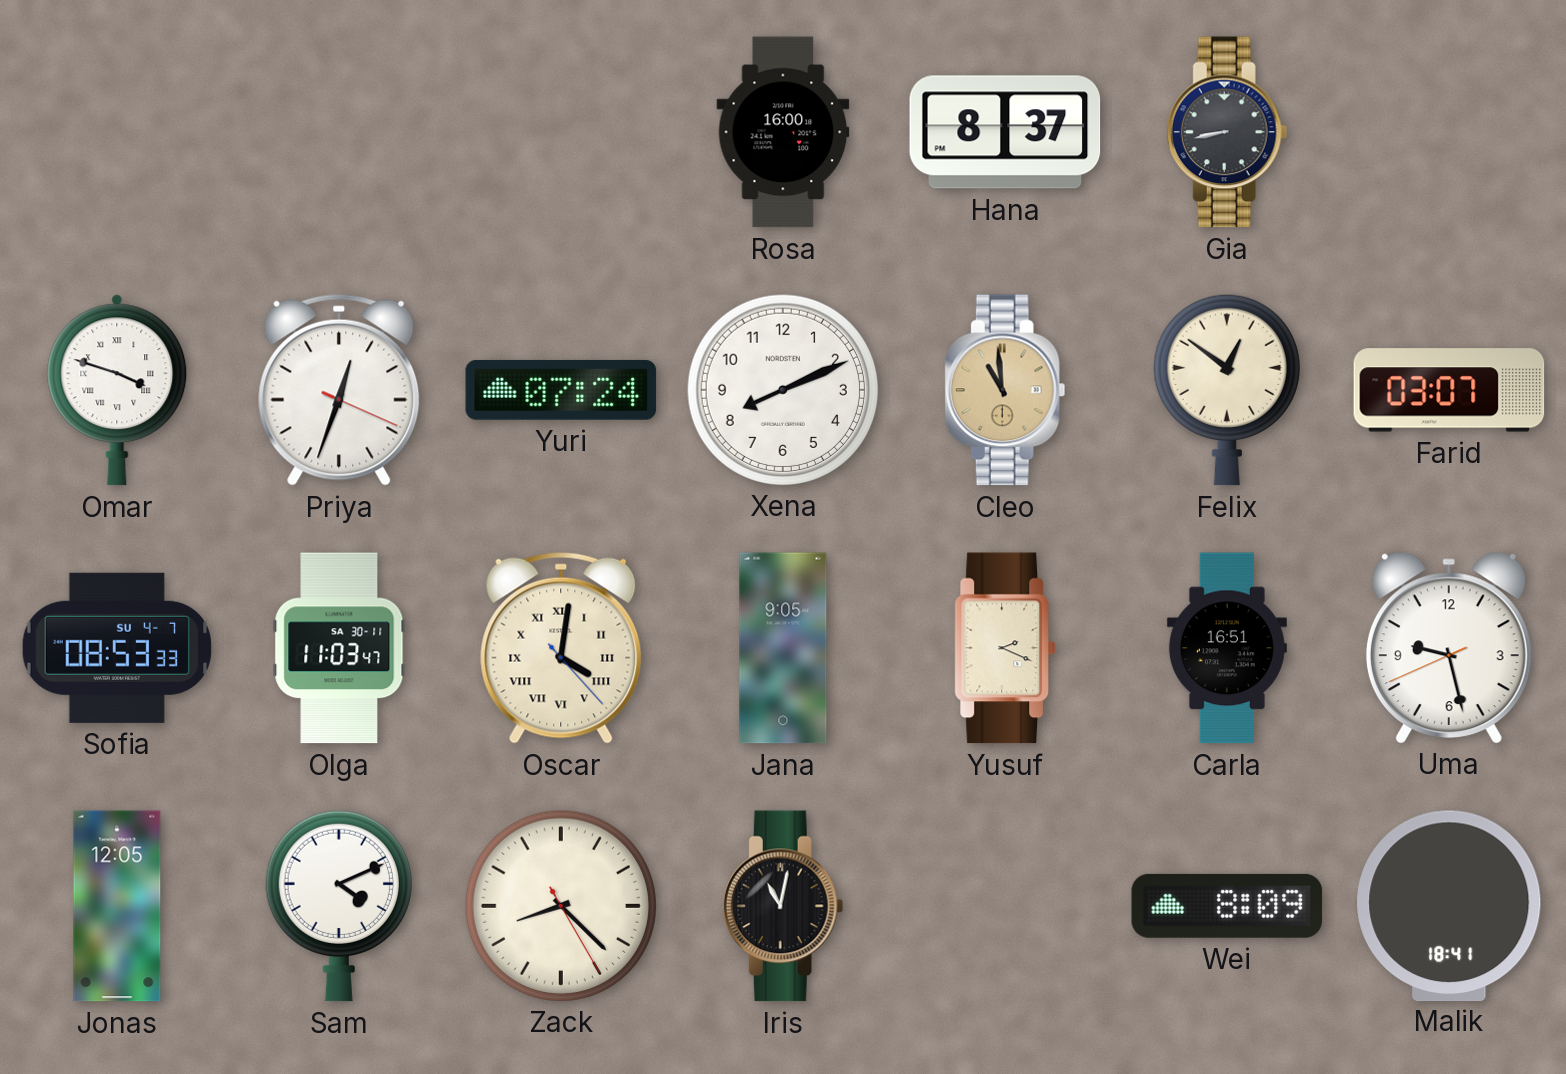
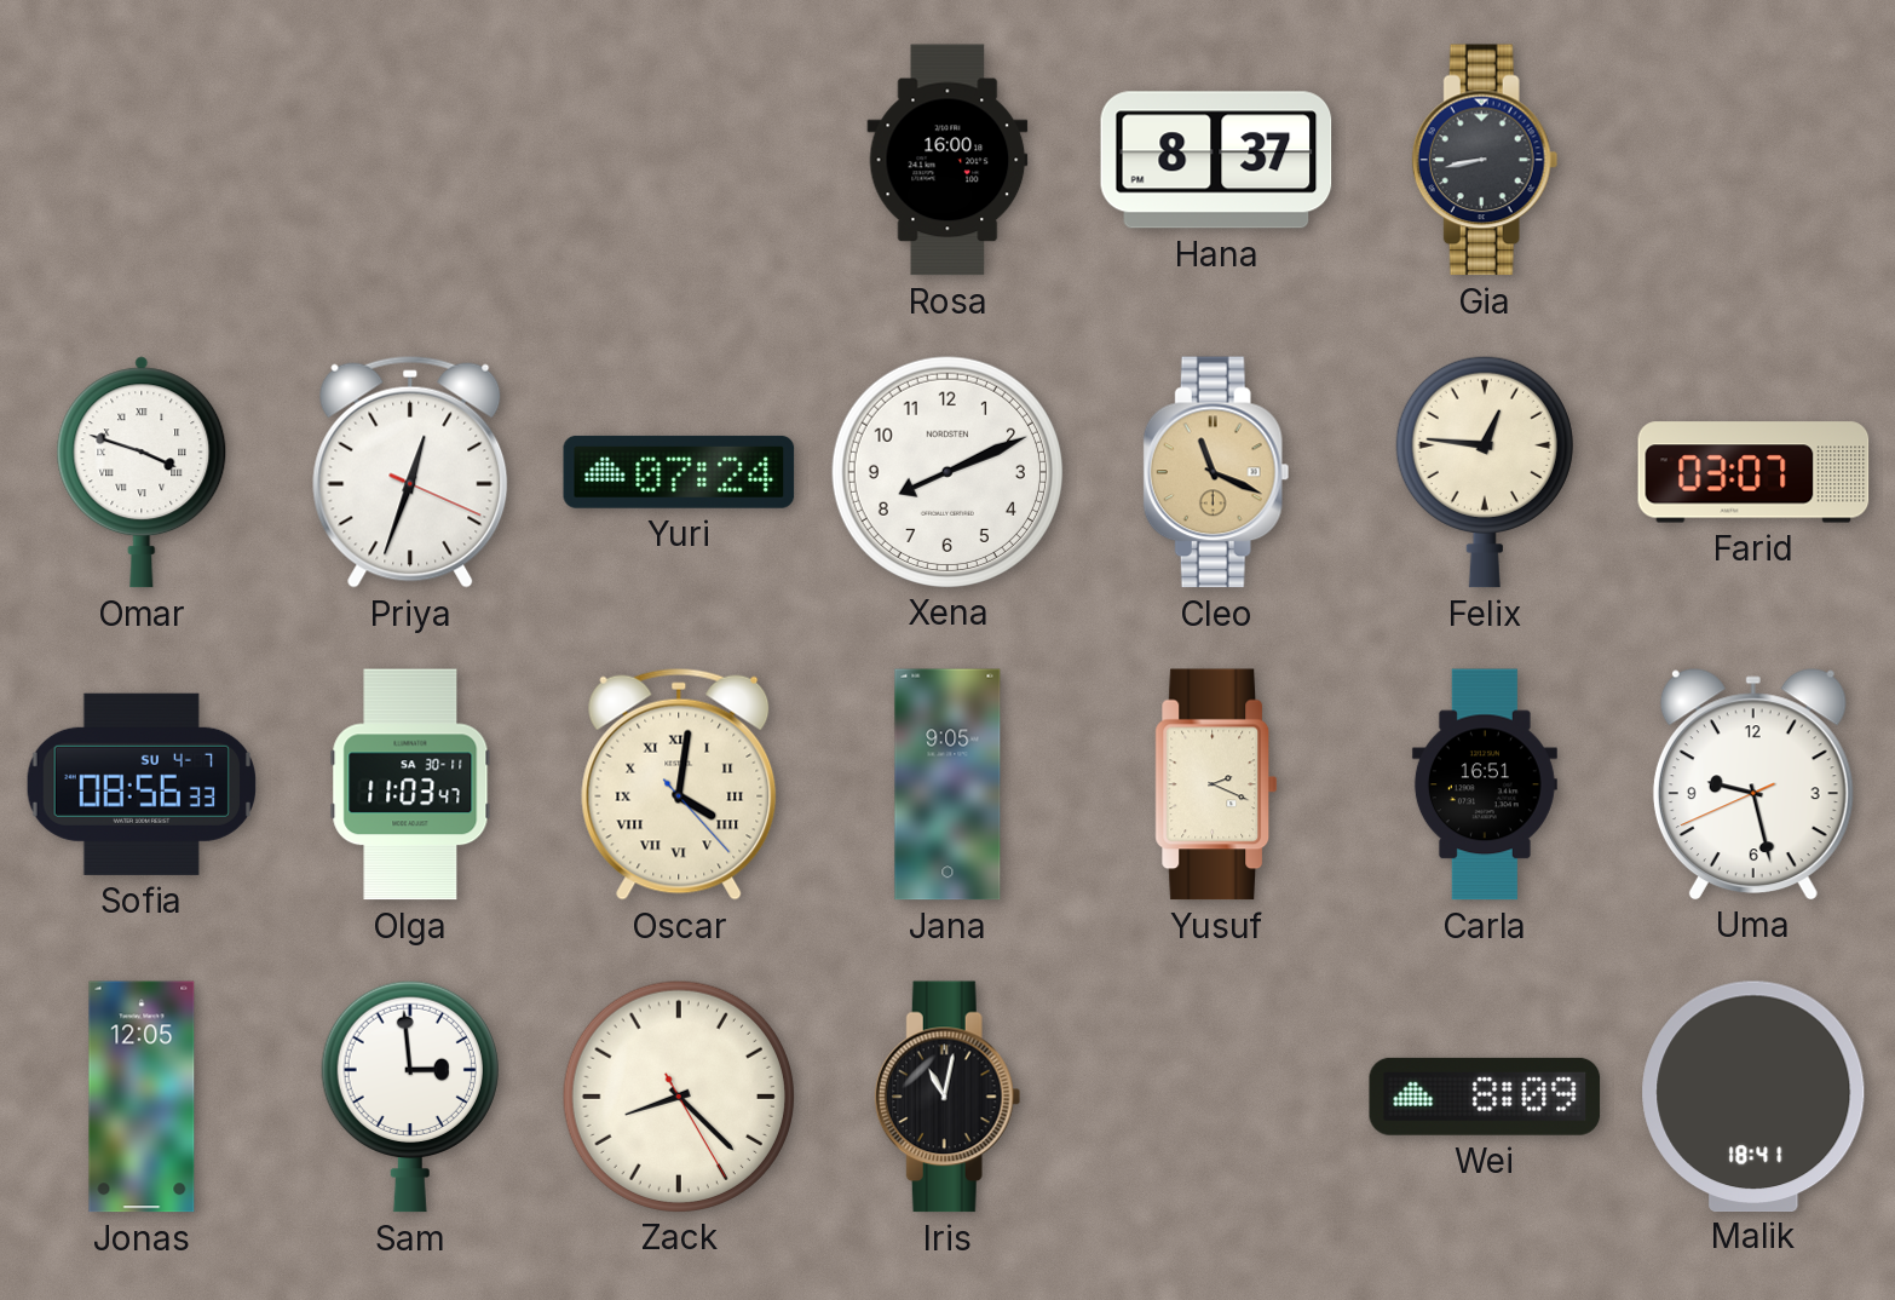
Cleo: 10:59 -> 11:19
Felix: 12:51 -> 12:46
Sofia: 08:53 -> 08:56
Sam: 4:11 -> 2:59
